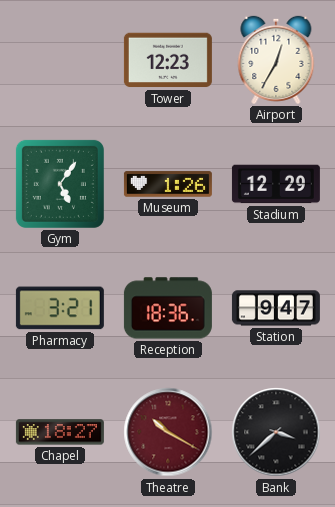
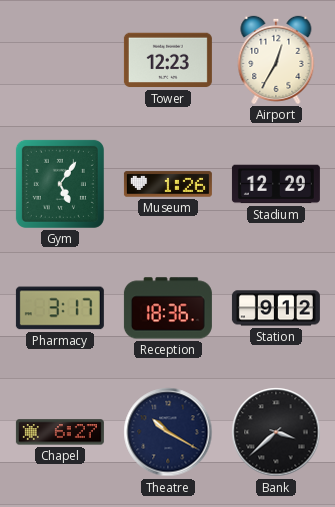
Pharmacy: 3:21 -> 3:17
Station: 9:47 -> 9:12
Chapel: 18:27 -> 6:27
Theatre dial: burgundy -> navy
